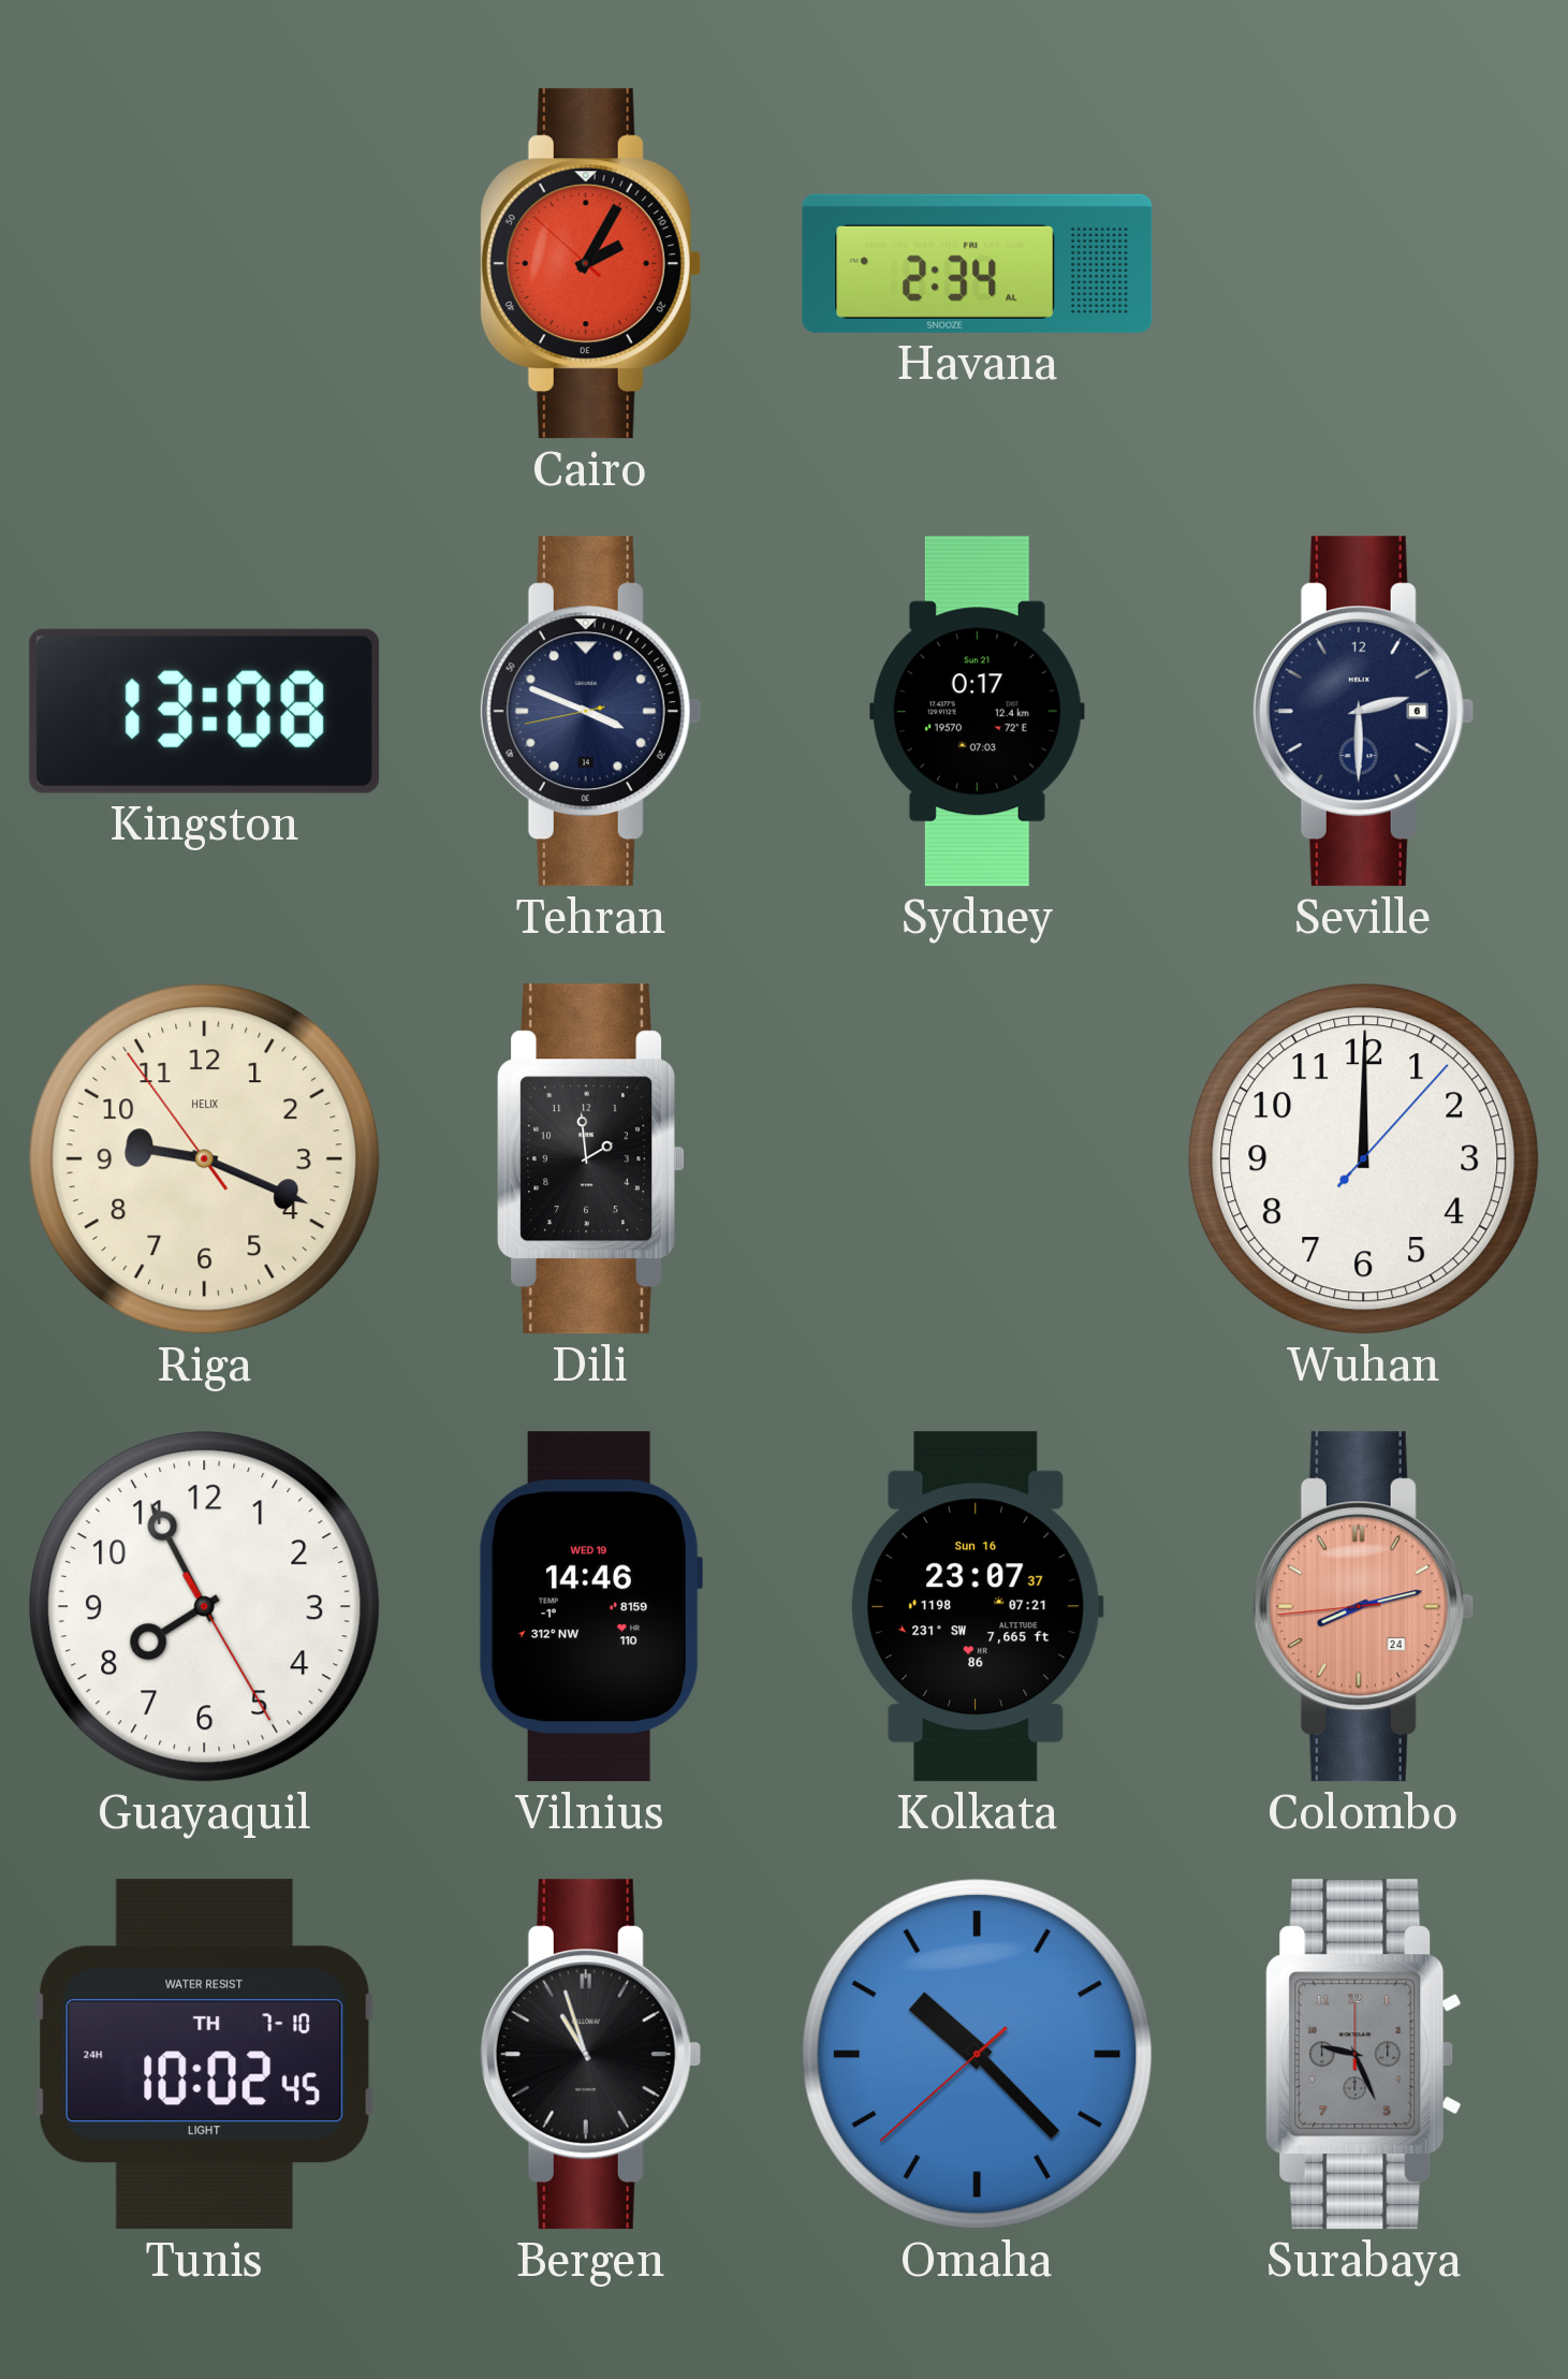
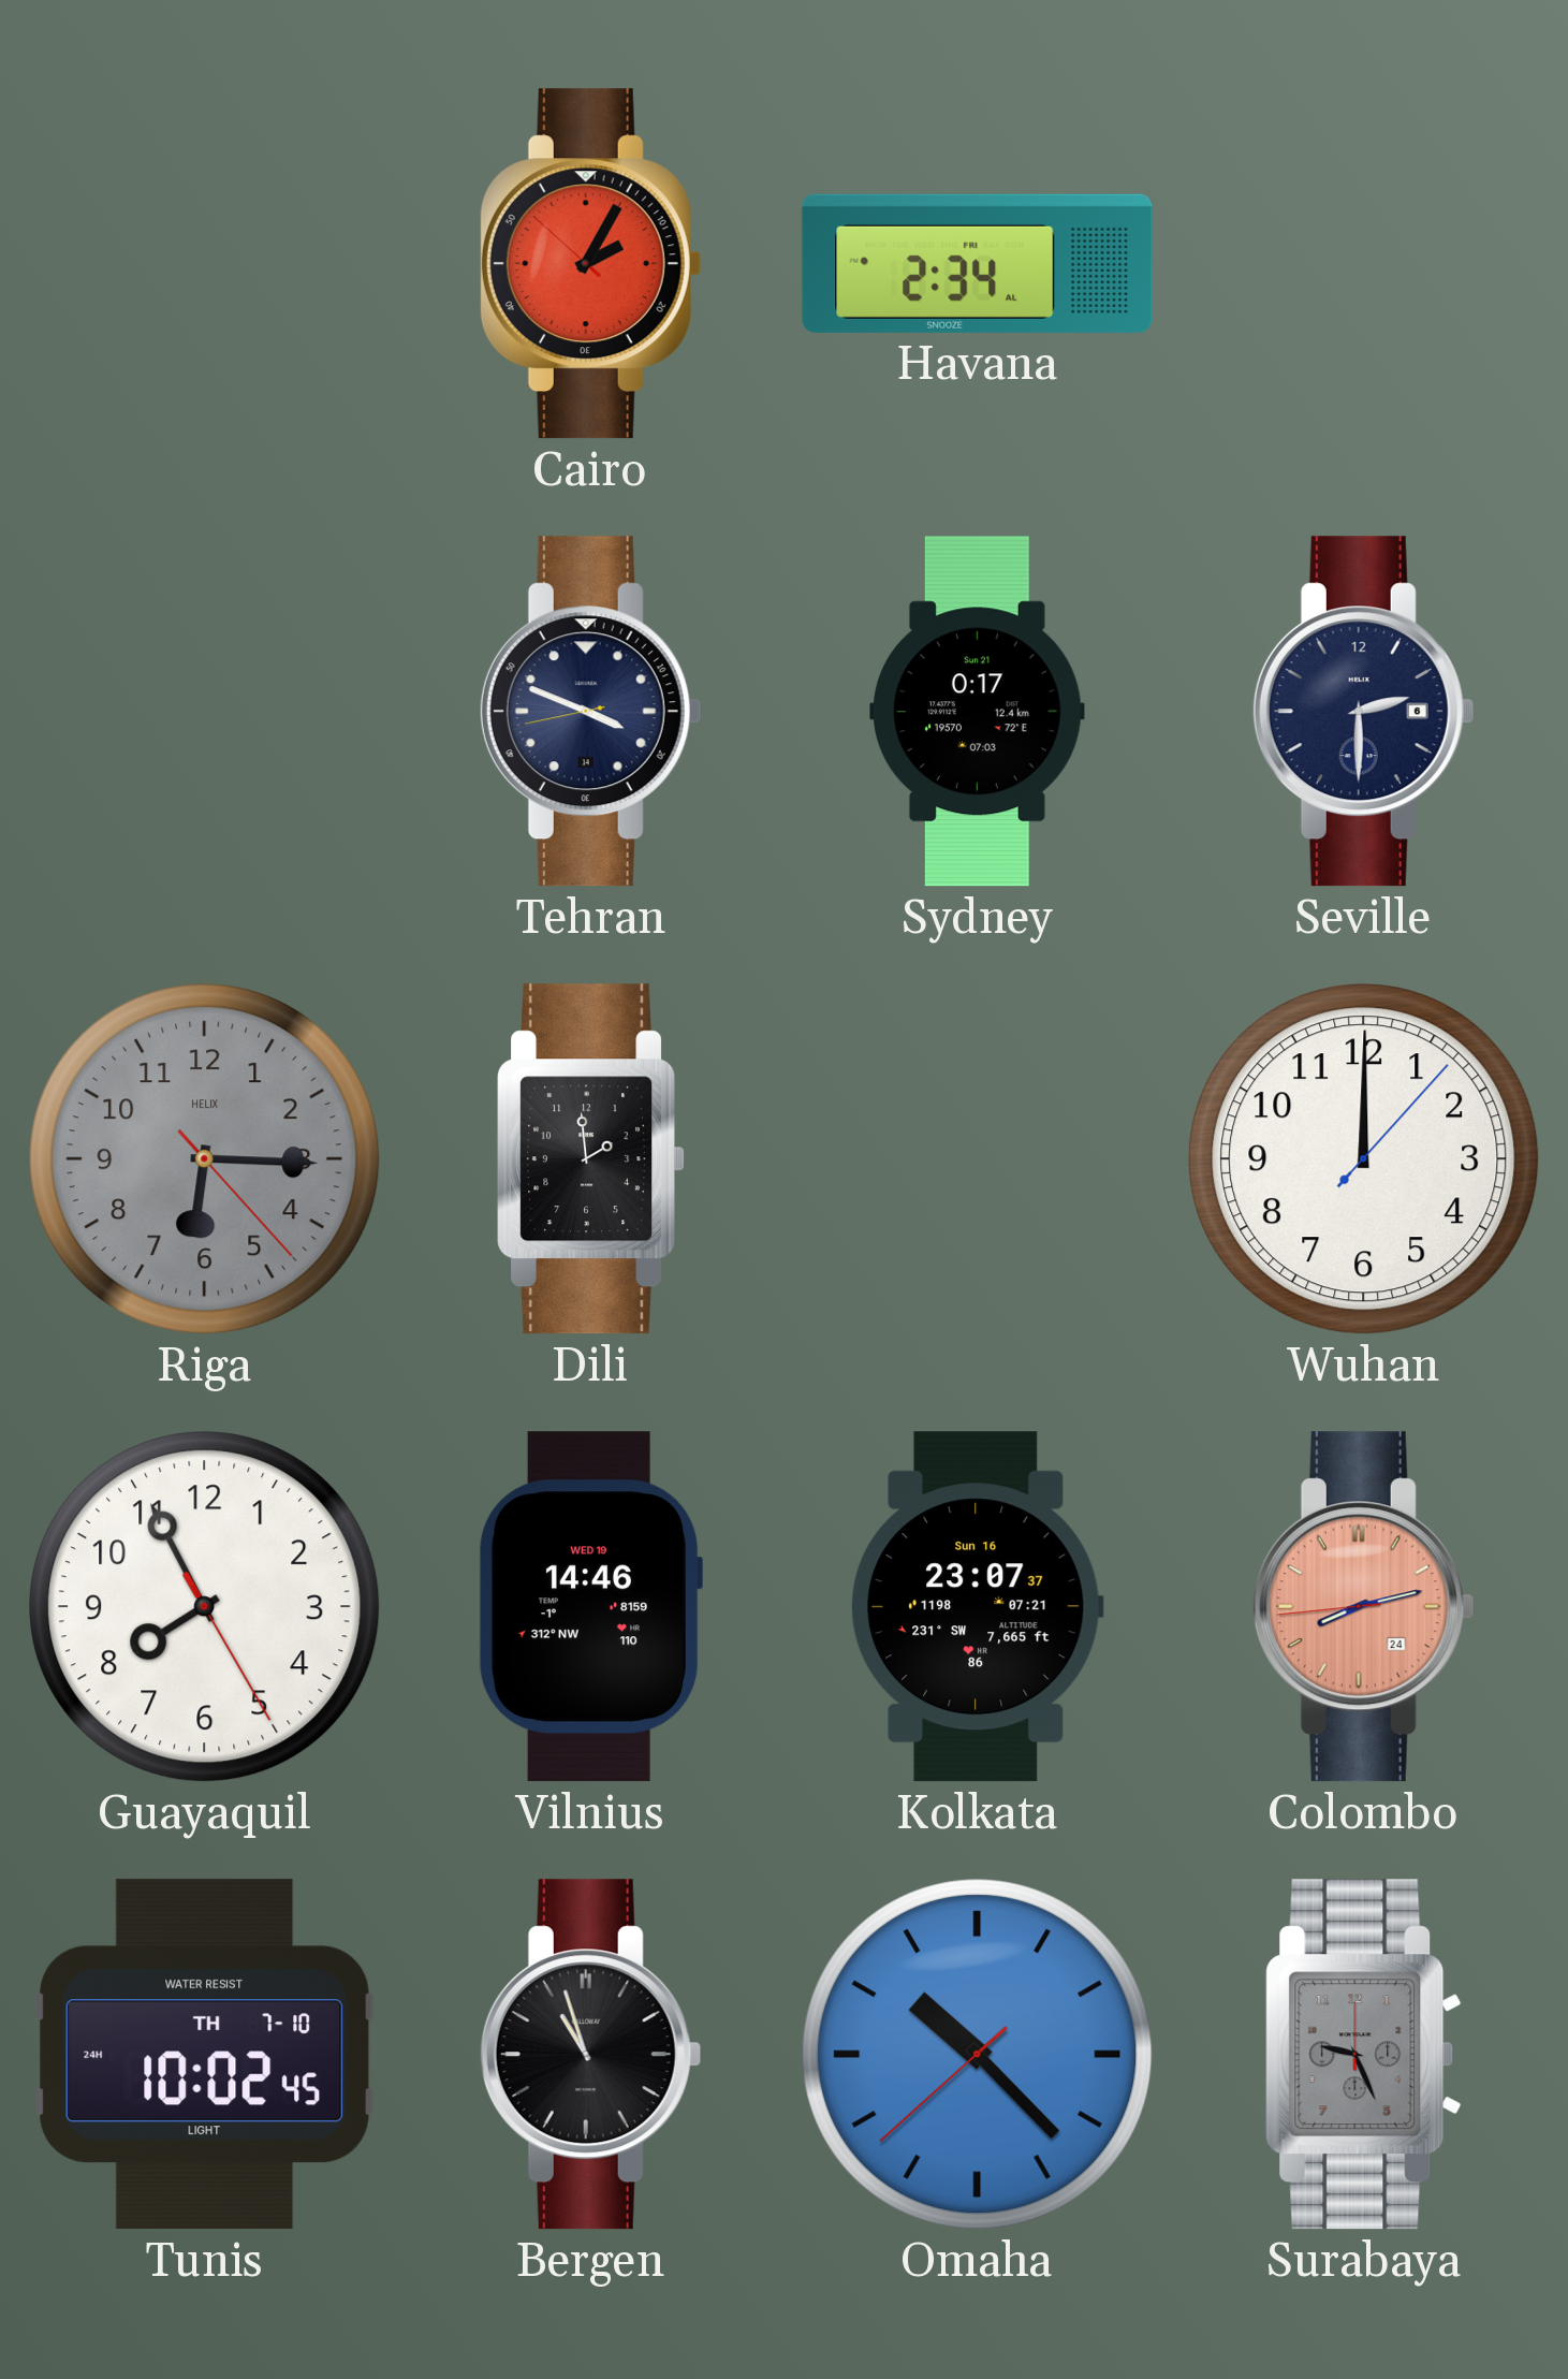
Kingston: 13:08 -> none
Riga: 9:18 -> 6:15
Riga dial: cream -> grey
